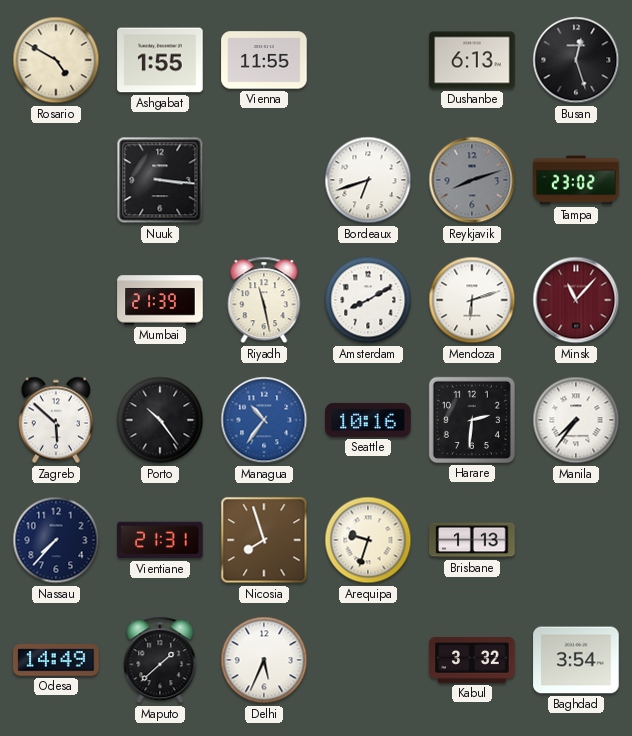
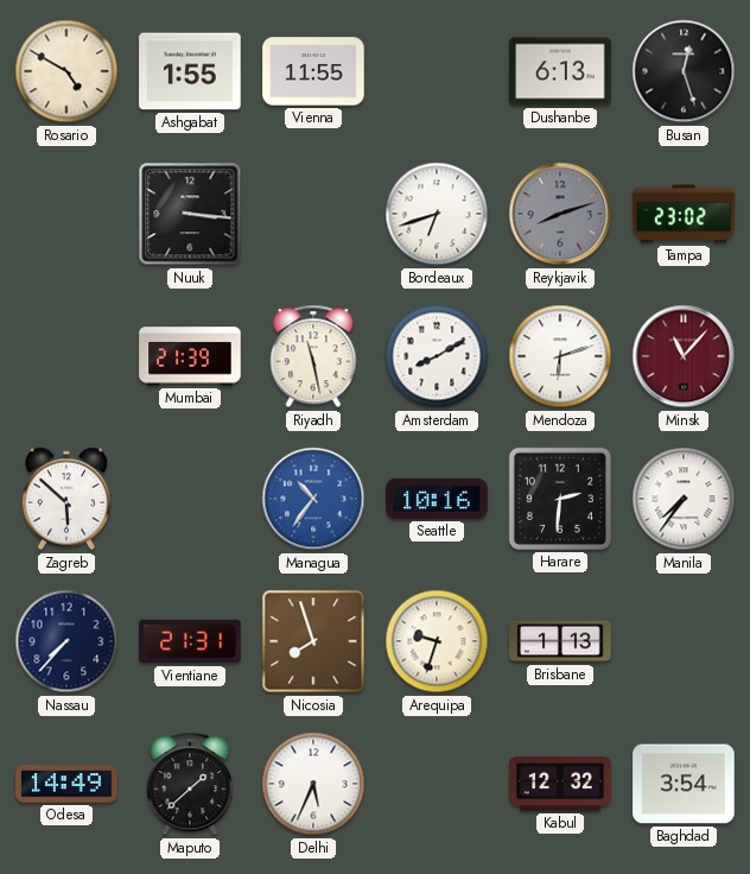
Porto: 10:24 -> none
Kabul: 3:32 -> 12:32
